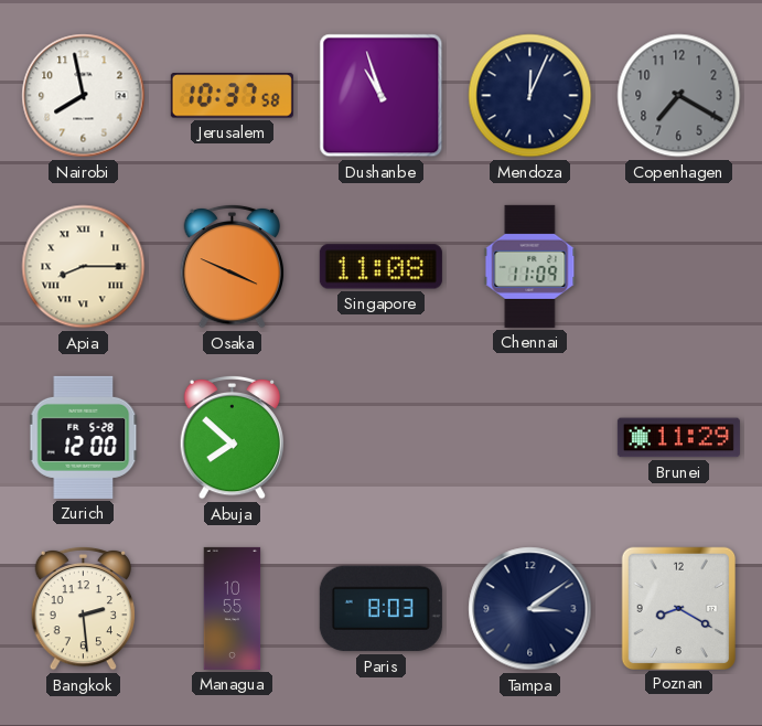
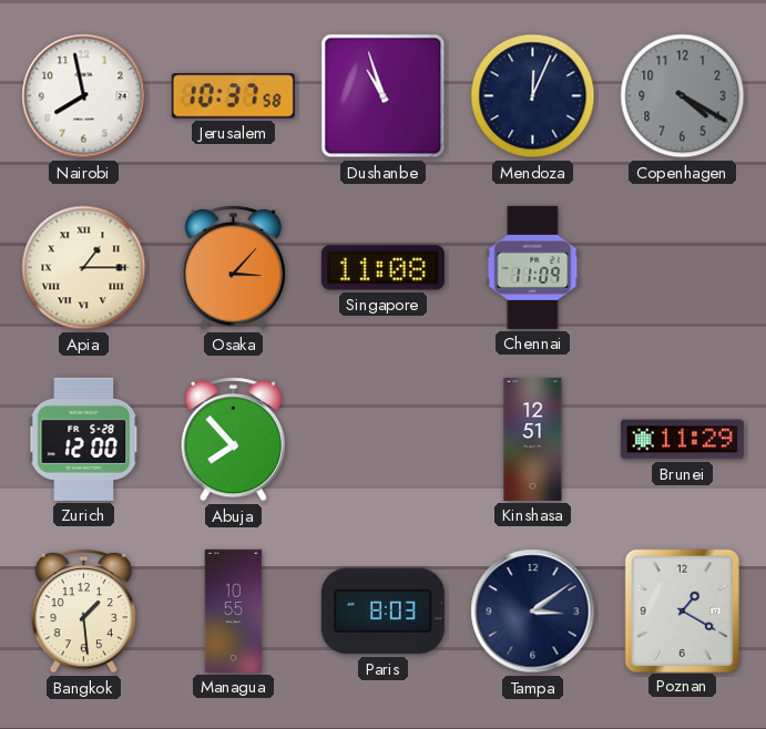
Copenhagen: 7:20 -> 4:20
Apia: 8:15 -> 1:15
Osaka: 3:49 -> 3:07
Abuja: 7:52 -> 7:53
Kinshasa: none -> 12:51
Bangkok: 2:29 -> 1:29
Poznan: 8:20 -> 1:20
